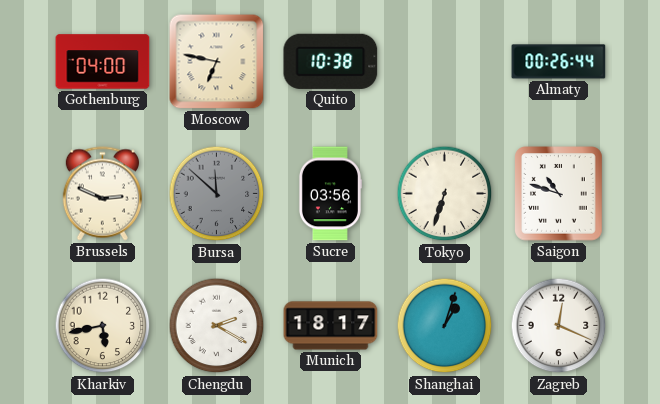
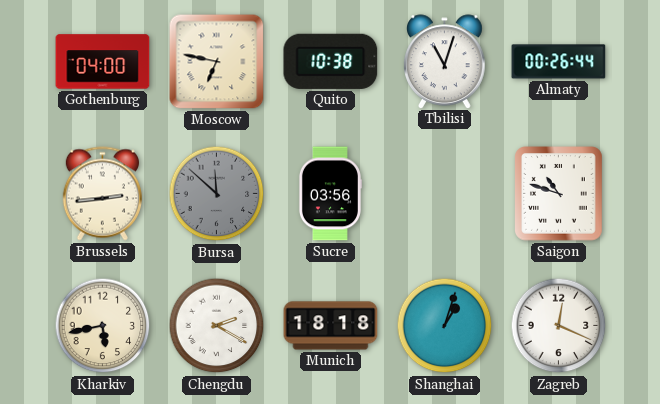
Tbilisi: none -> 11:03
Brussels: 2:49 -> 2:44
Tokyo: 6:33 -> none
Munich: 18:17 -> 18:18
